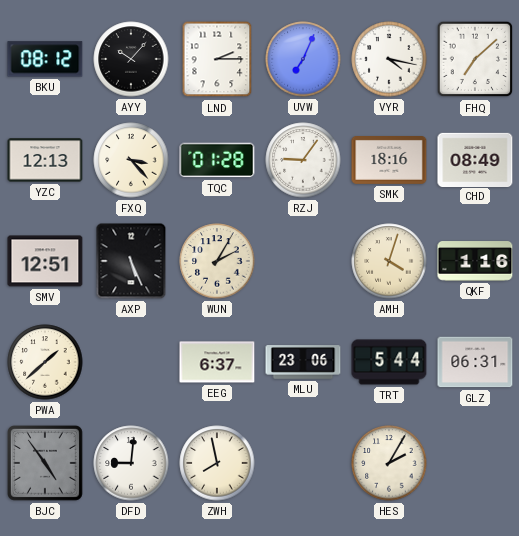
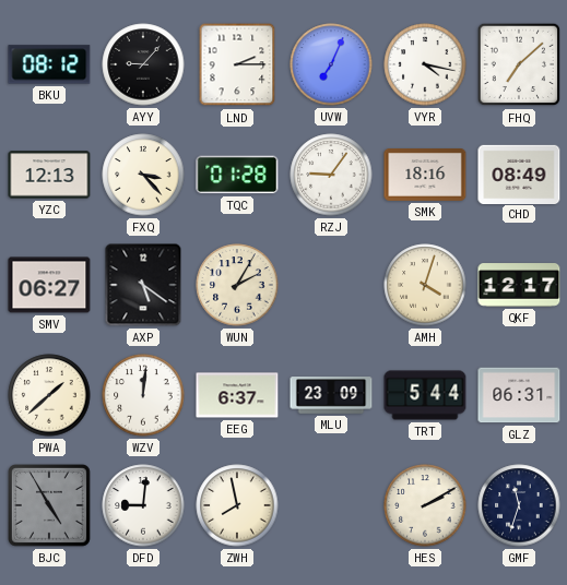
AYY: 10:07 -> 9:07
SMV: 12:51 -> 06:27
AXP: 5:26 -> 5:21
QKF: 1:16 -> 12:17
WZV: none -> 12:01
MLU: 23:06 -> 23:09
BJC: 4:54 -> 4:55
HES: 2:05 -> 2:10
GMF: none -> 11:33
